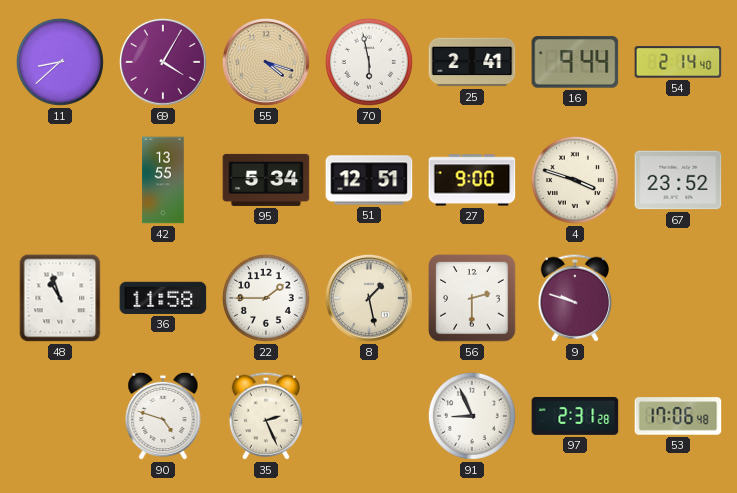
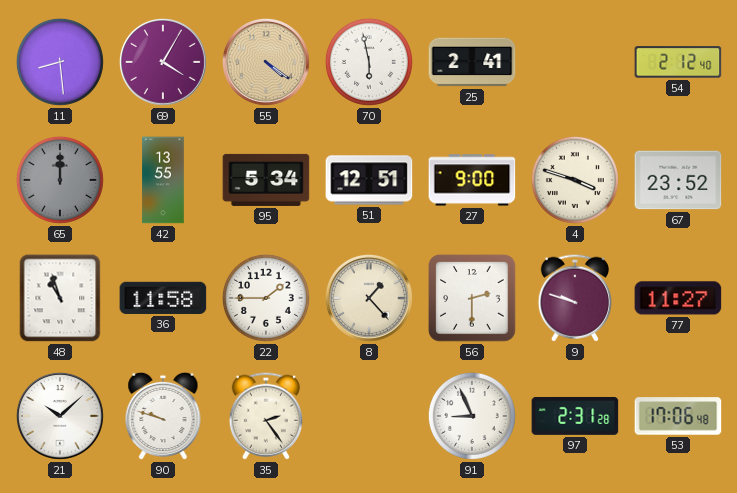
11: 8:38 -> 8:29
55: 4:18 -> 4:21
16: 9:44 -> none
54: 2:14 -> 2:12
65: none -> 12:00
8: 1:28 -> 1:23
77: none -> 11:27
21: none -> 10:08
90: 4:48 -> 9:48
35: 2:26 -> 2:24
